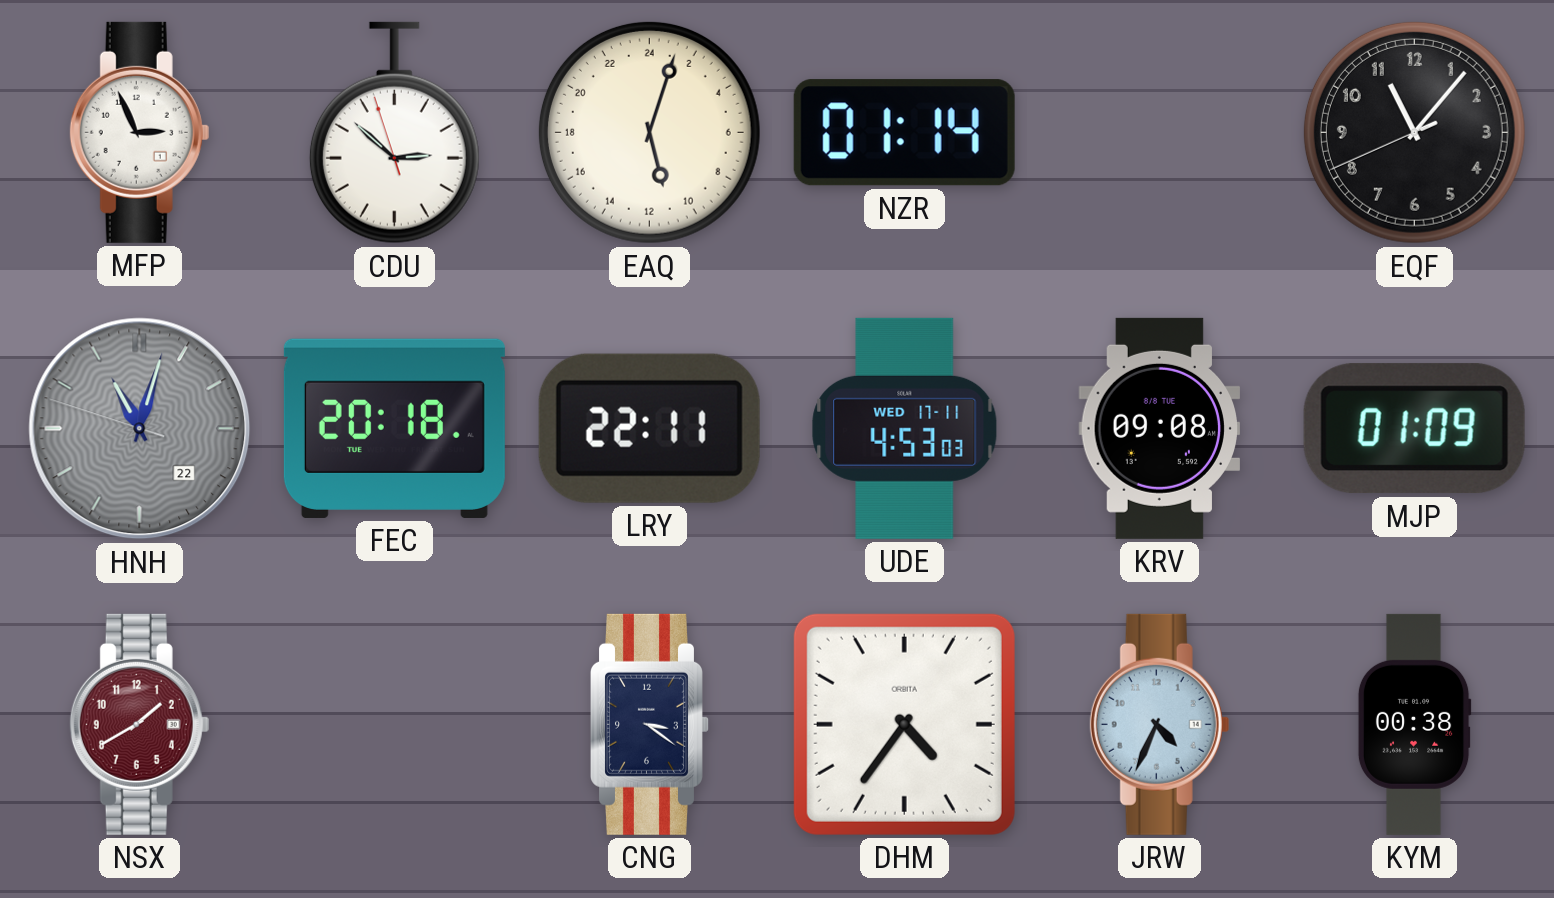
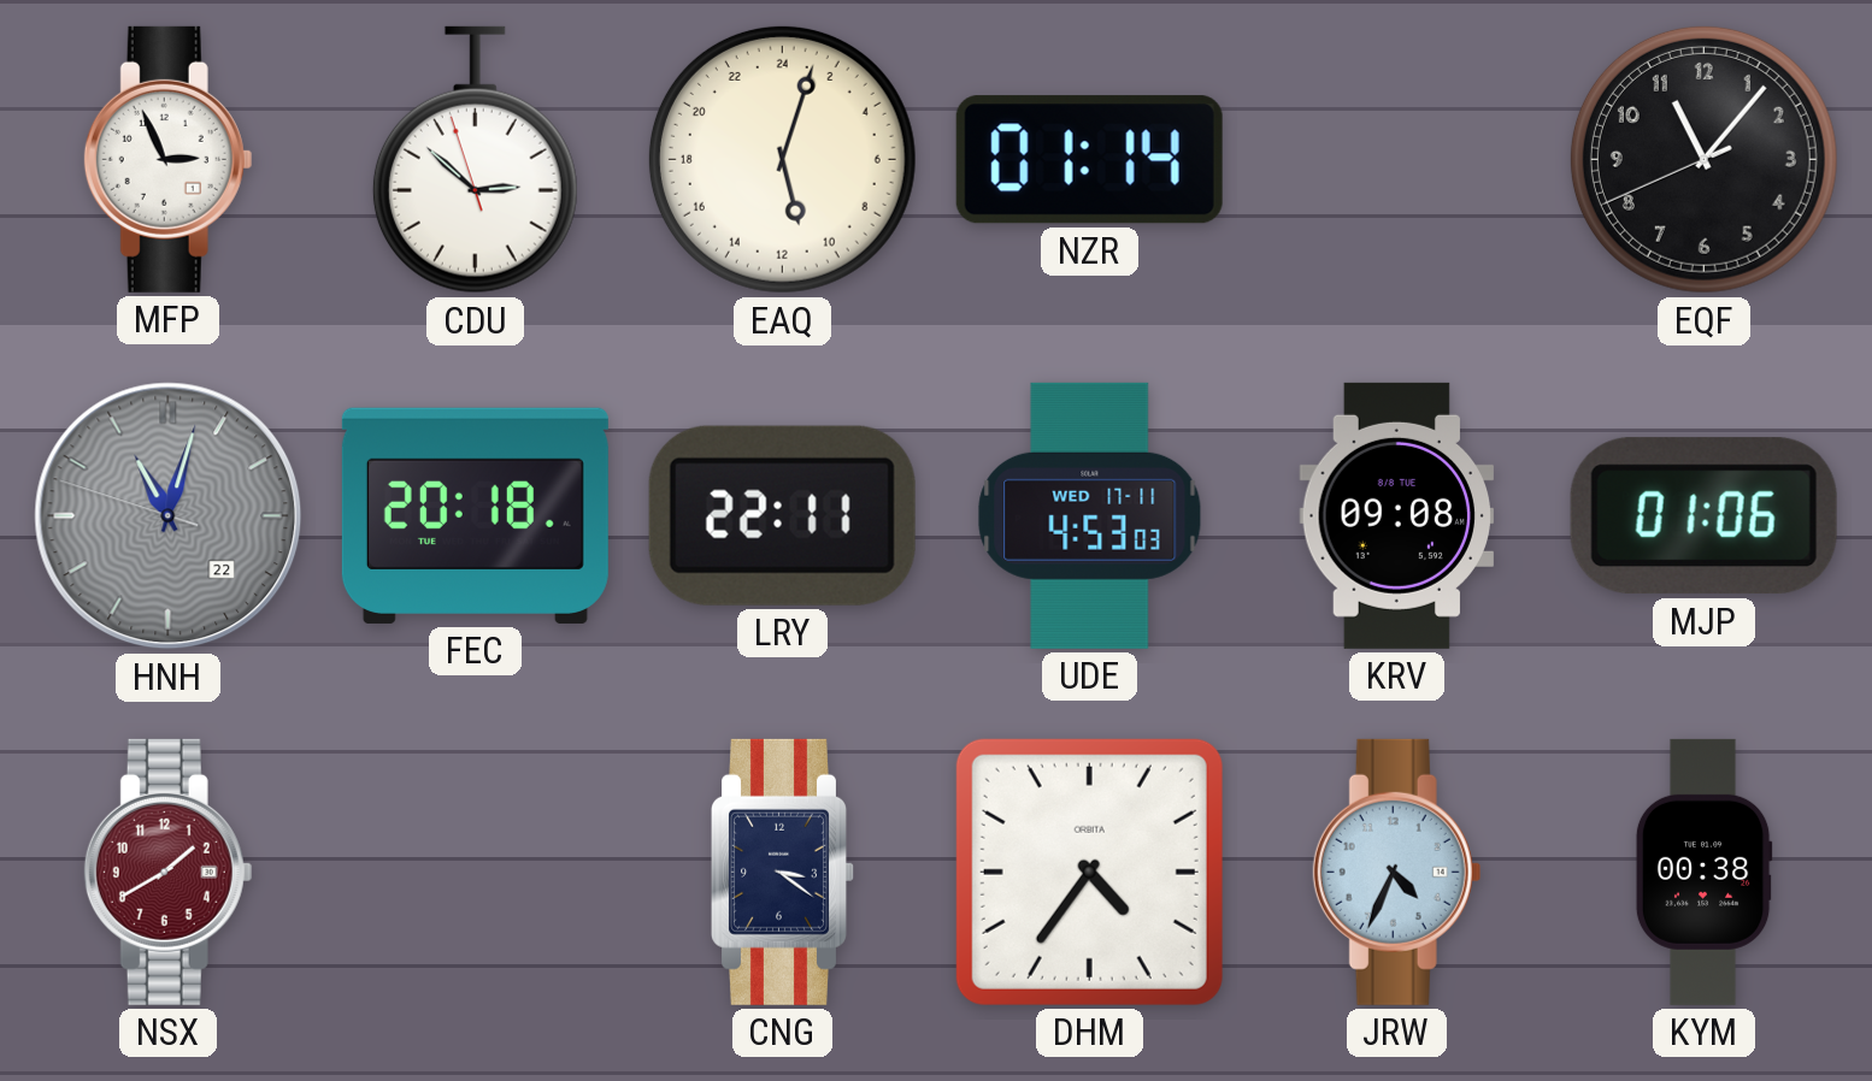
MJP: 01:09 -> 01:06
